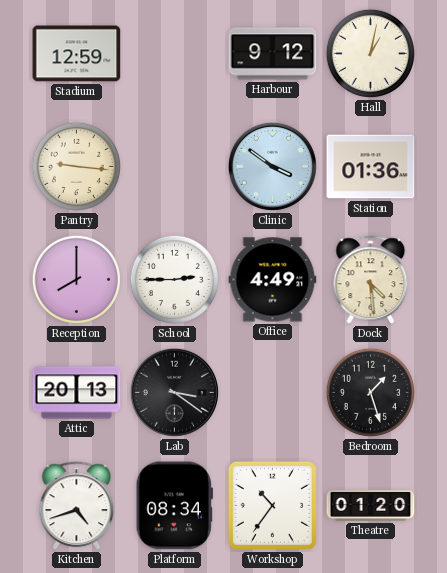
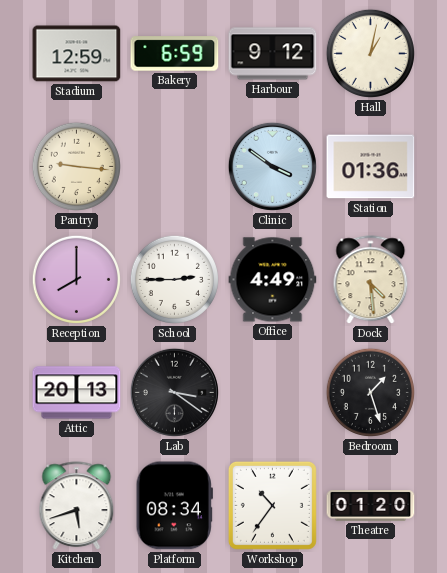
Bakery: none -> 6:59
Kitchen: 4:42 -> 5:42
